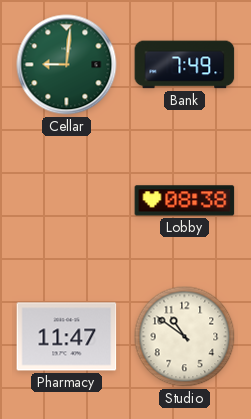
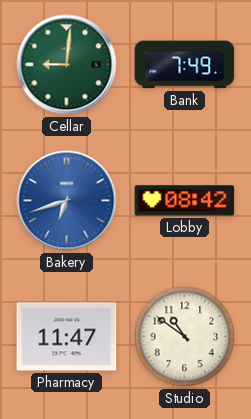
Bakery: none -> 6:42
Lobby: 08:38 -> 08:42
